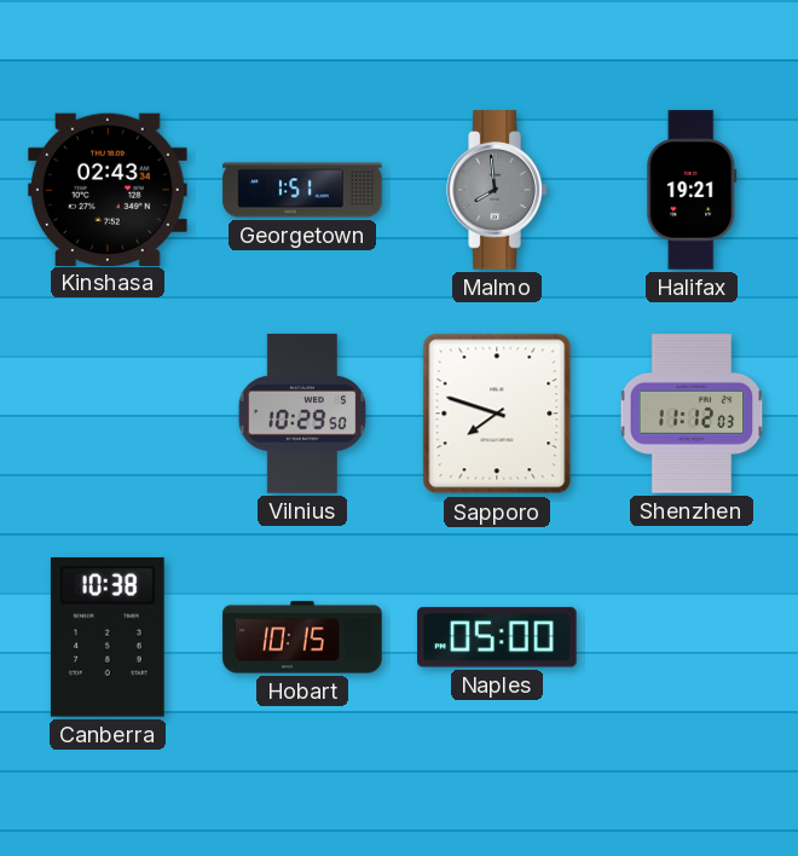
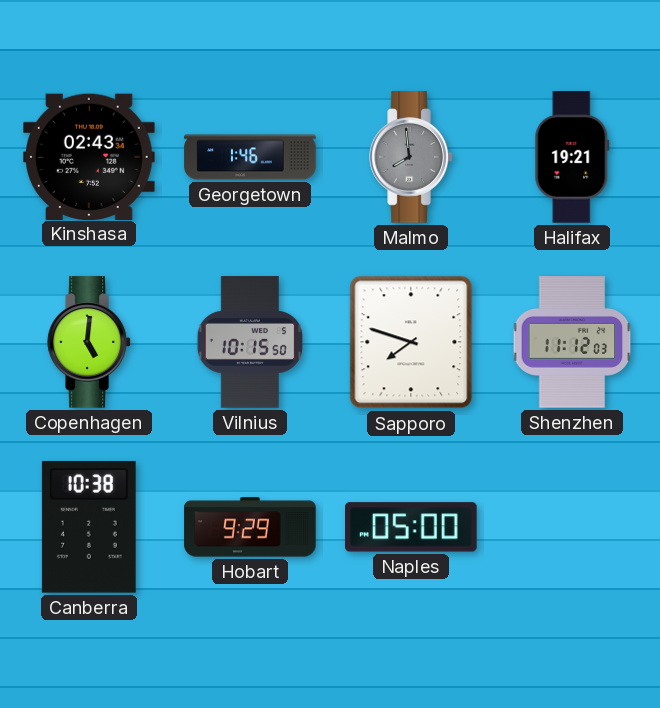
Georgetown: 1:51 -> 1:46
Copenhagen: none -> 5:01
Vilnius: 10:29 -> 10:15
Hobart: 10:15 -> 9:29
